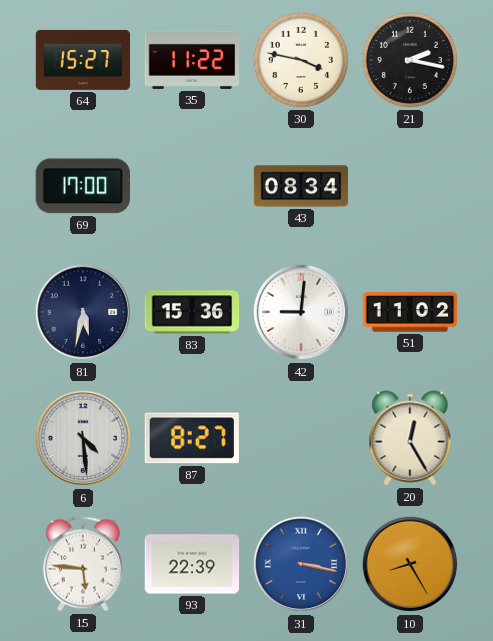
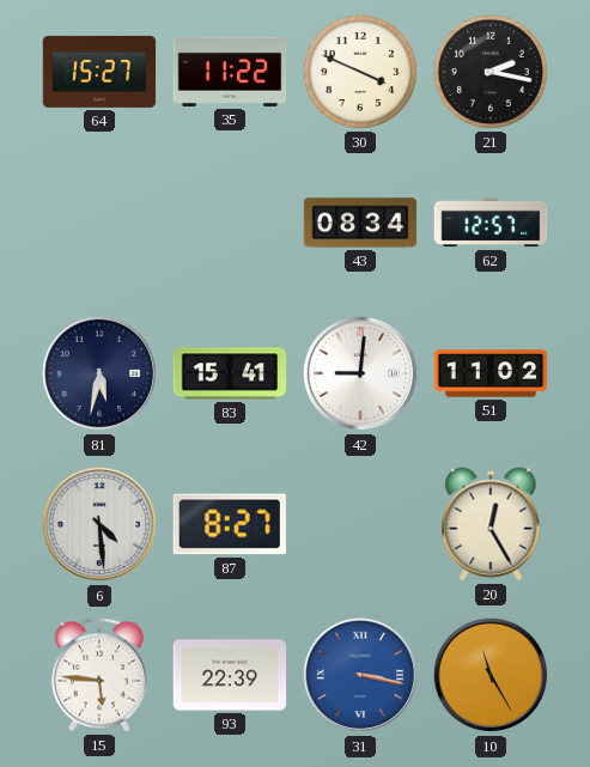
30: 3:47 -> 3:49
69: 17:00 -> none
62: none -> 12:57
83: 15:36 -> 15:41
10: 8:25 -> 11:25
